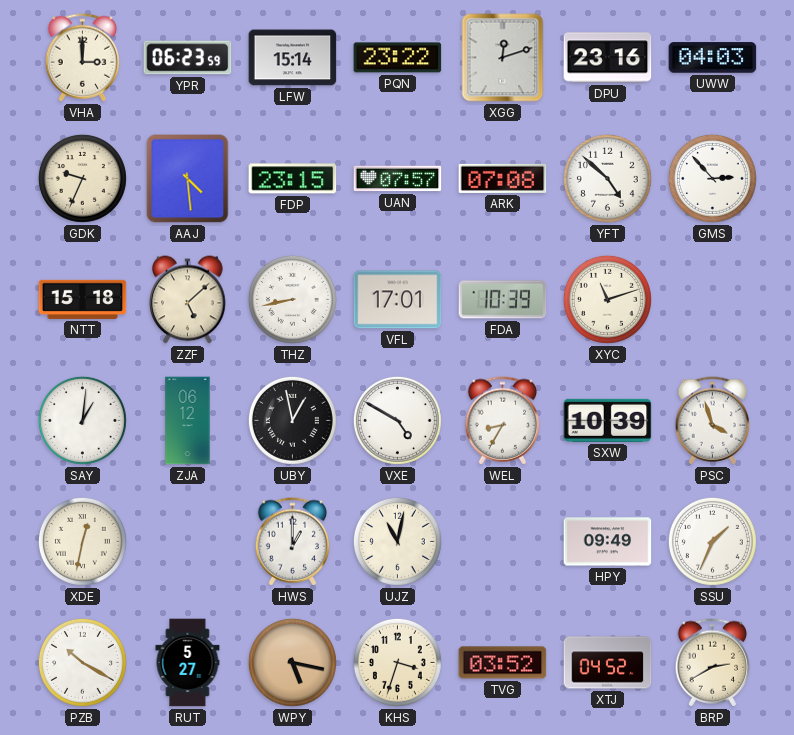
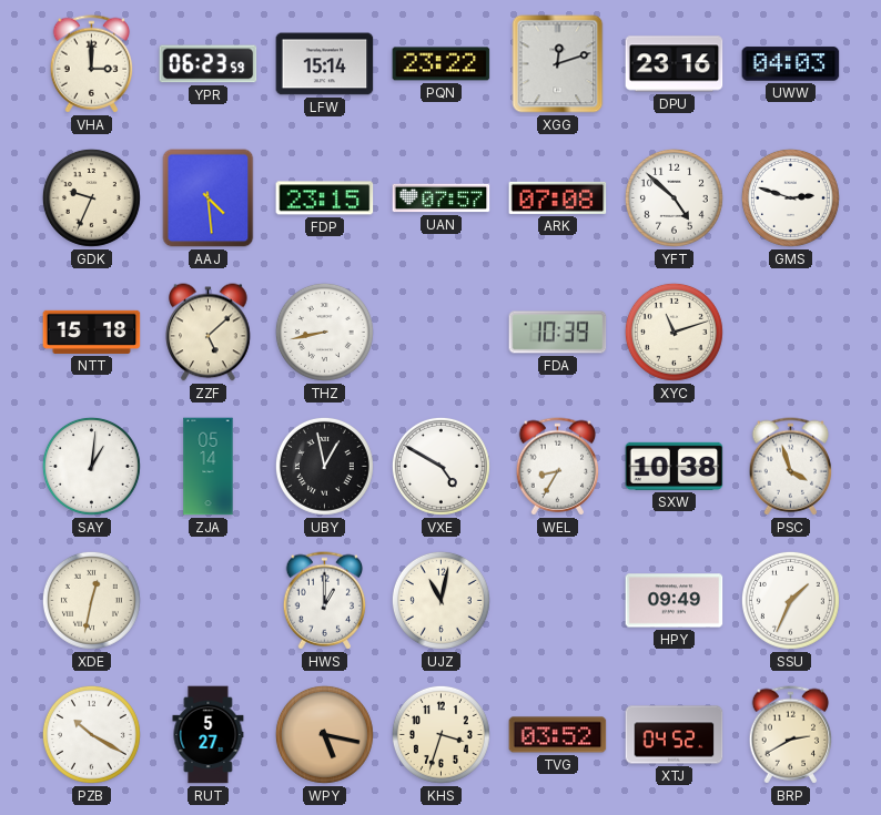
GMS: 2:53 -> 2:48
VFL: 17:01 -> none
ZJA: 06:12 -> 05:14
SXW: 10:39 -> 10:38
